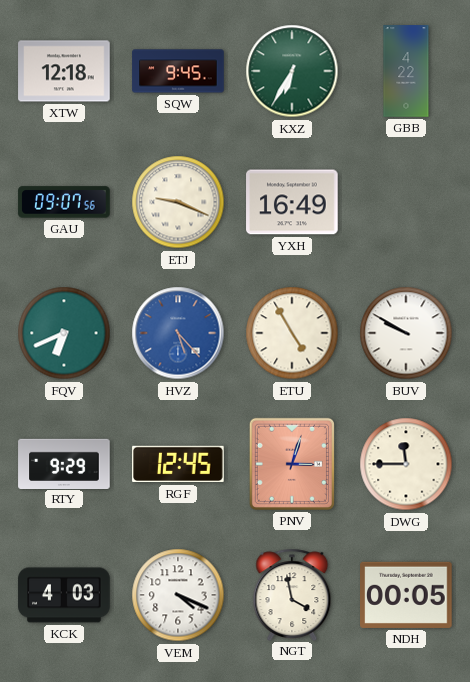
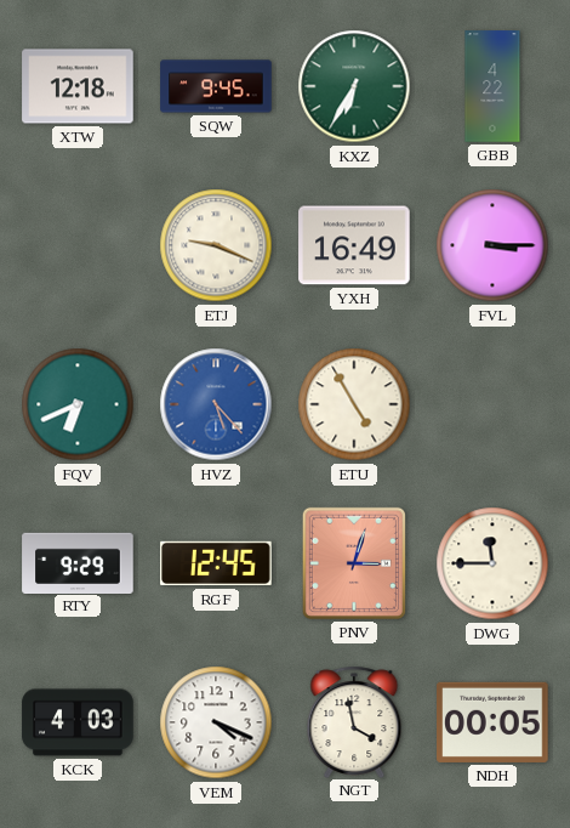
GAU: 09:07 -> none
FVL: none -> 3:15
BUV: 9:50 -> none
